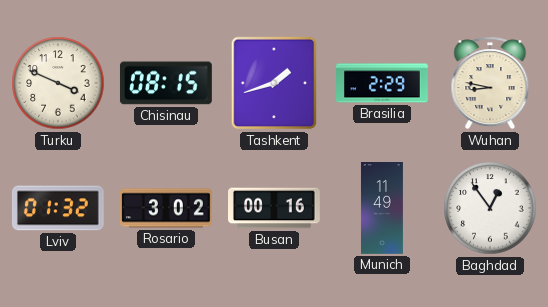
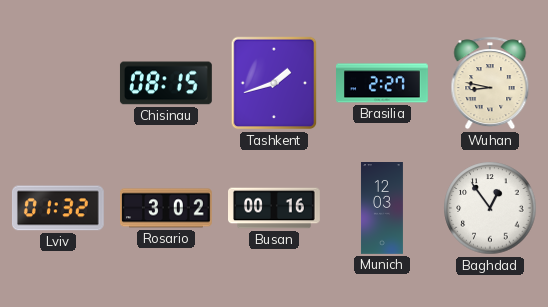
Turku: 3:49 -> none
Brasilia: 2:29 -> 2:27
Munich: 11:49 -> 12:03
